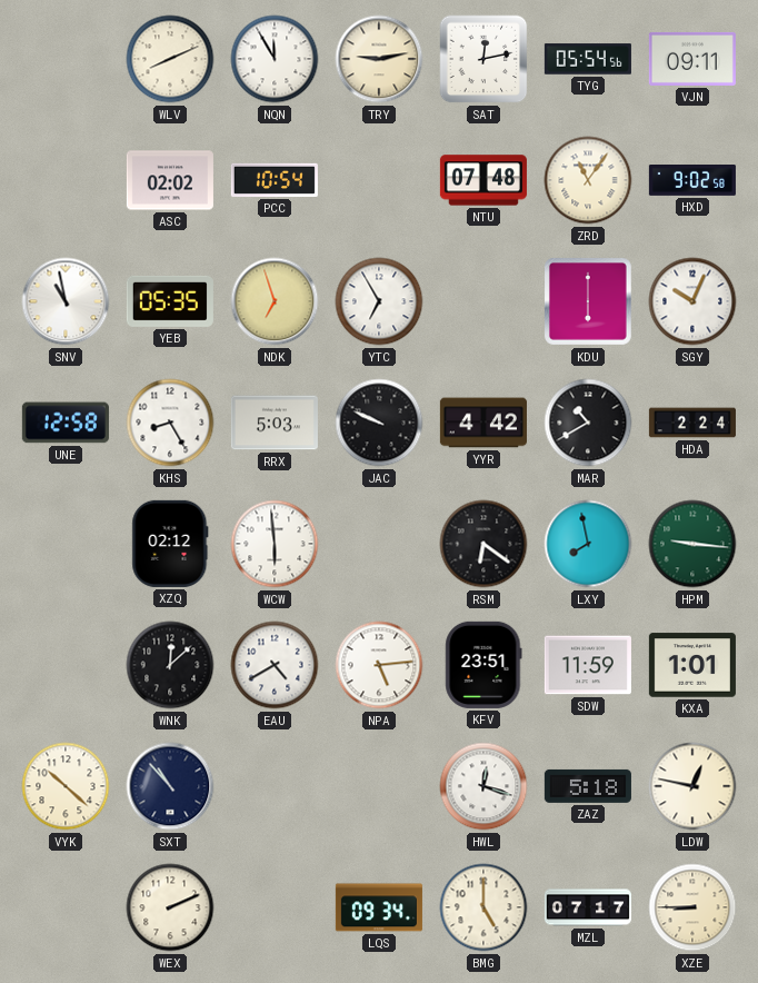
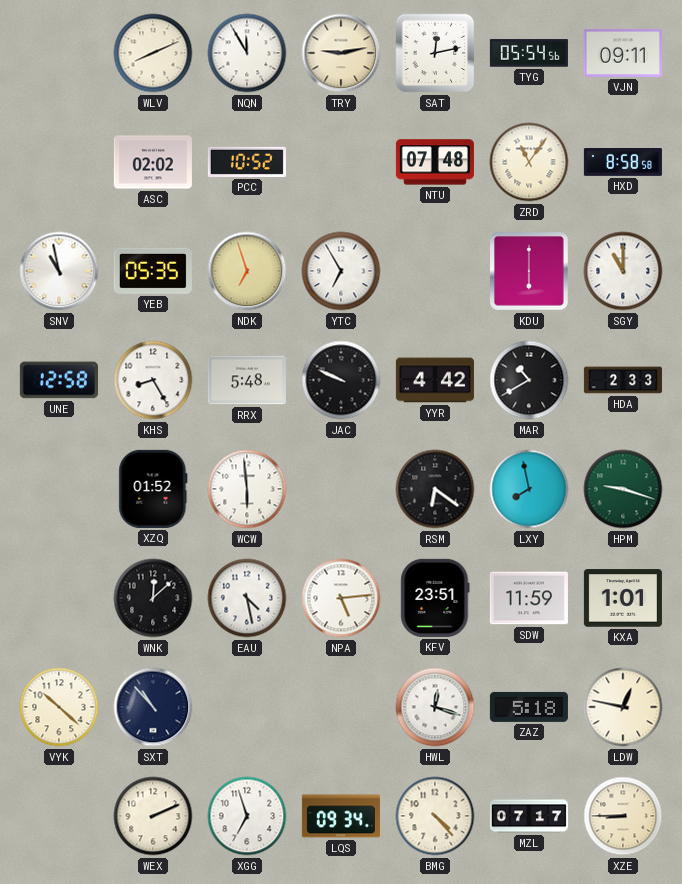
PCC: 10:54 -> 10:52
HXD: 9:02 -> 8:58
SGY: 10:04 -> 11:00
RRX: 5:03 -> 5:48
HDA: 2:24 -> 2:33
XZQ: 02:12 -> 01:52
HPM: 9:16 -> 9:18
EAU: 4:40 -> 4:28
XGG: none -> 6:57
BMG: 5:00 -> 4:23
